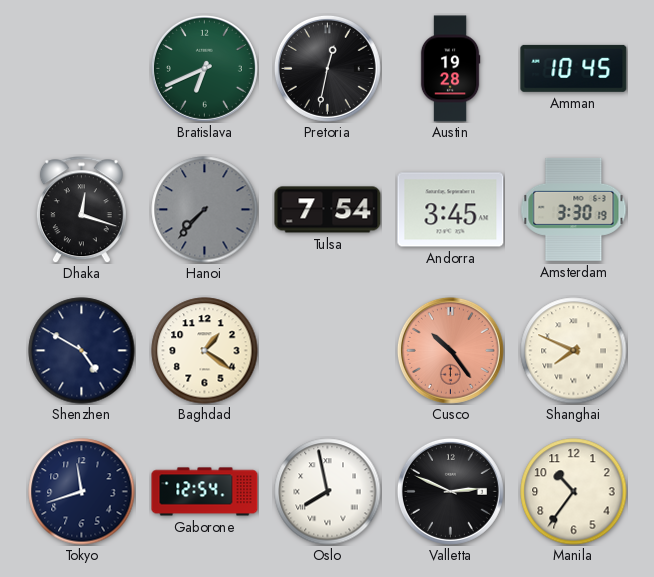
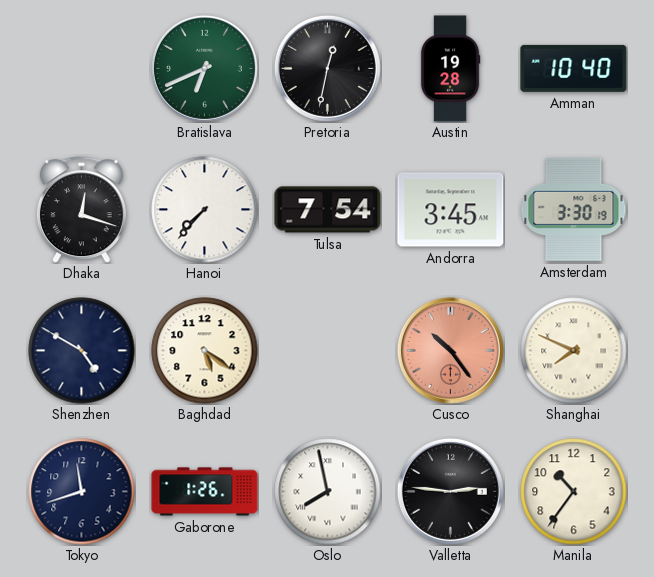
Amman: 10:45 -> 10:40
Hanoi dial: grey -> white
Baghdad: 1:21 -> 5:21
Gaborone: 12:54 -> 1:26
Valletta: 2:49 -> 2:46
